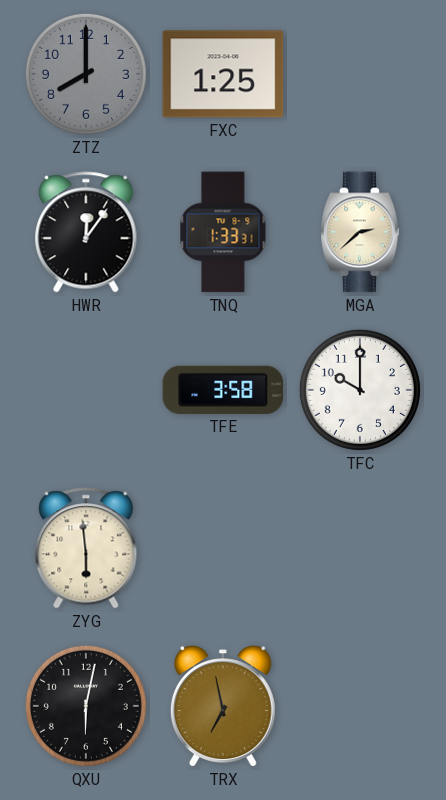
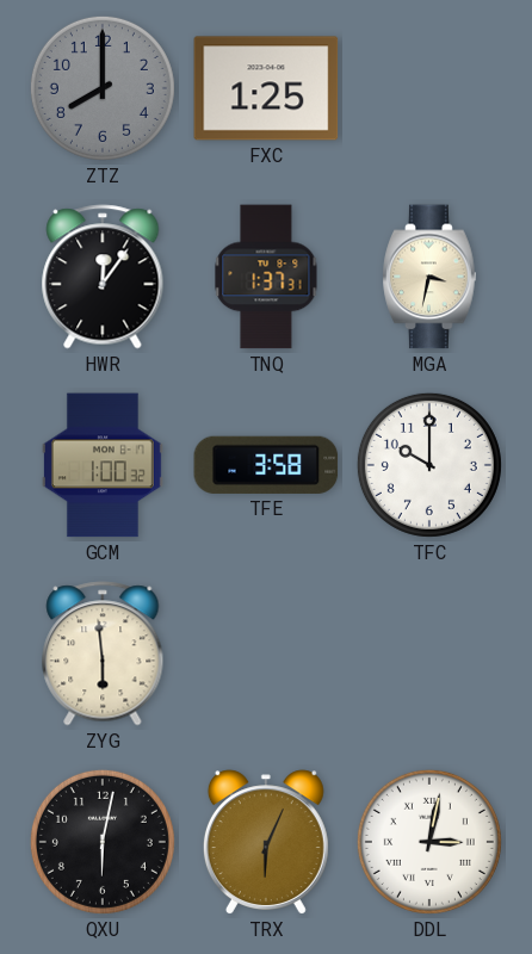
TNQ: 1:33 -> 1:37
MGA: 2:38 -> 3:32
GCM: none -> 1:00
TRX: 6:58 -> 6:04
DDL: none -> 3:02
